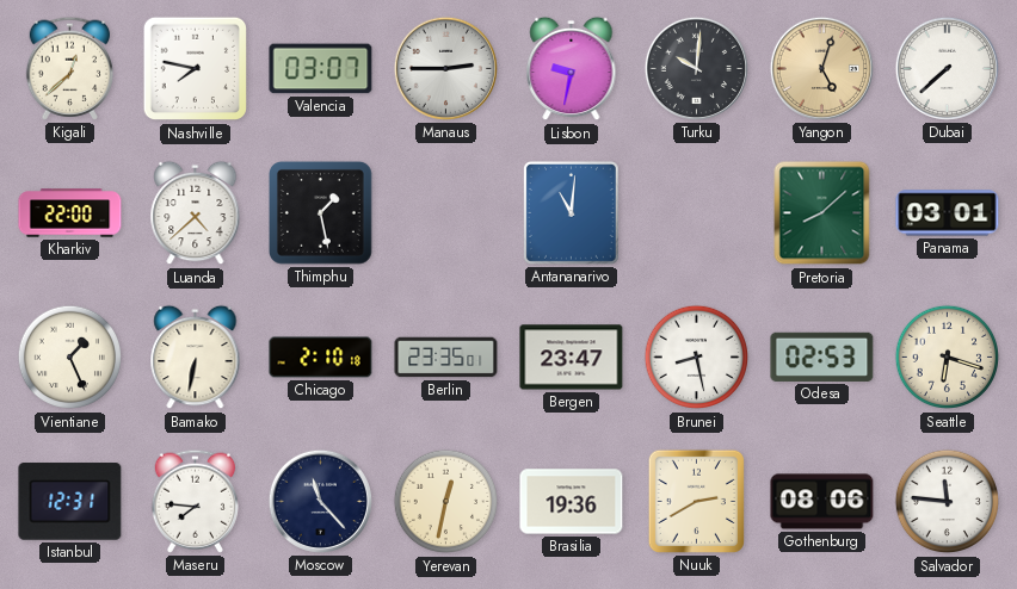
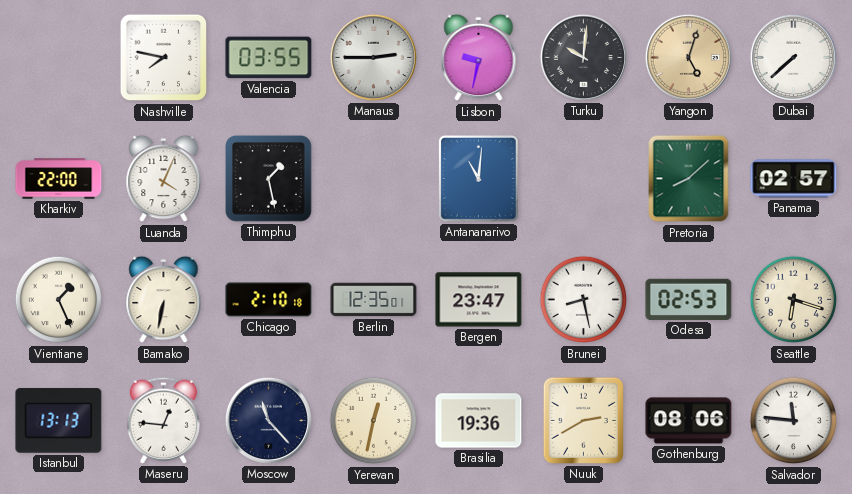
Kigali: 12:38 -> none
Valencia: 03:07 -> 03:55
Luanda: 4:38 -> 4:04
Panama: 03:01 -> 02:57
Berlin: 23:35 -> 12:35
Istanbul: 12:31 -> 13:13
Maseru: 7:46 -> 12:46
